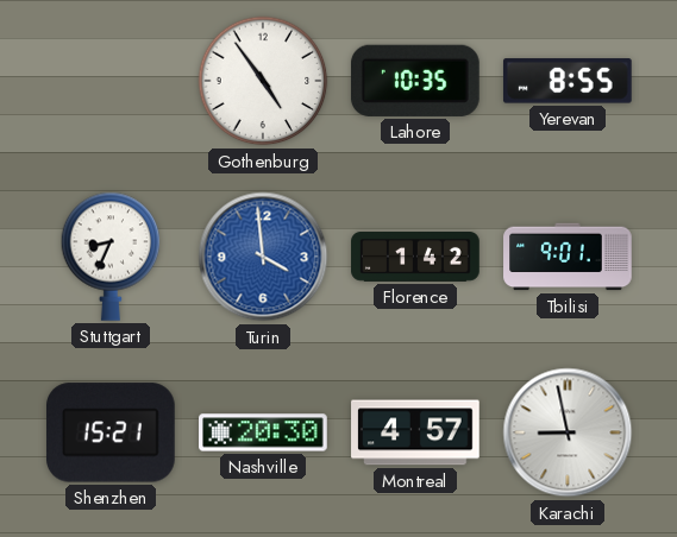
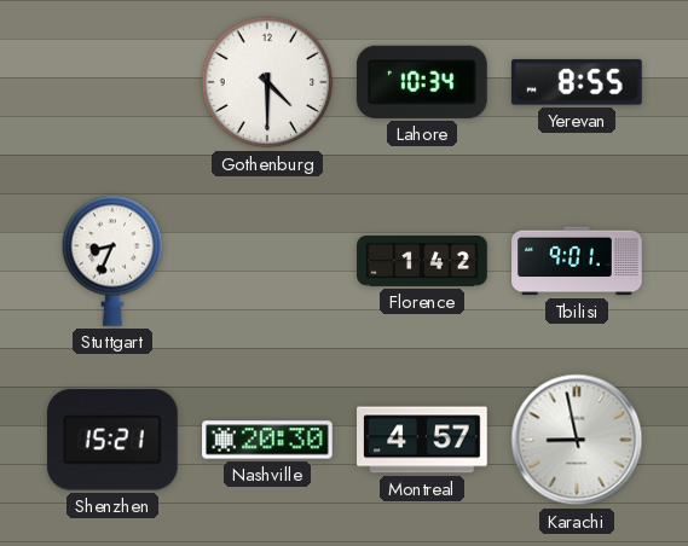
Gothenburg: 4:54 -> 4:30
Lahore: 10:35 -> 10:34
Turin: 3:59 -> none
